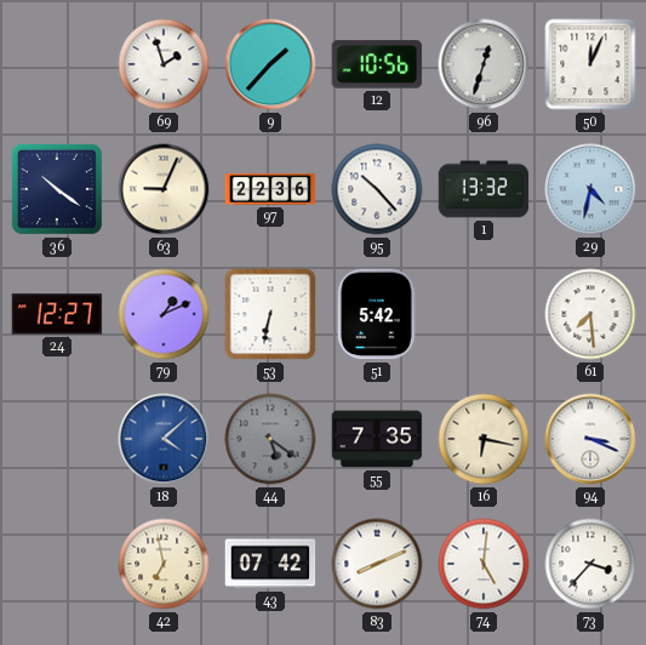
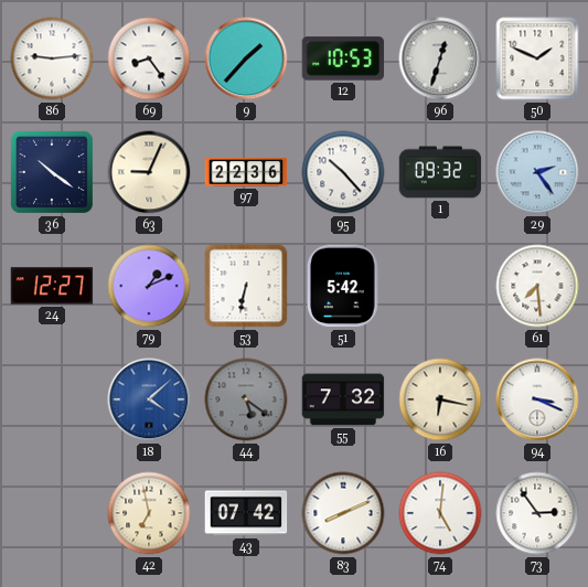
86: none -> 9:14
69: 1:57 -> 8:24
12: 10:56 -> 10:53
50: 12:04 -> 1:49
1: 13:32 -> 09:32
29: 4:32 -> 2:24
55: 7:35 -> 7:32
73: 3:37 -> 2:54
